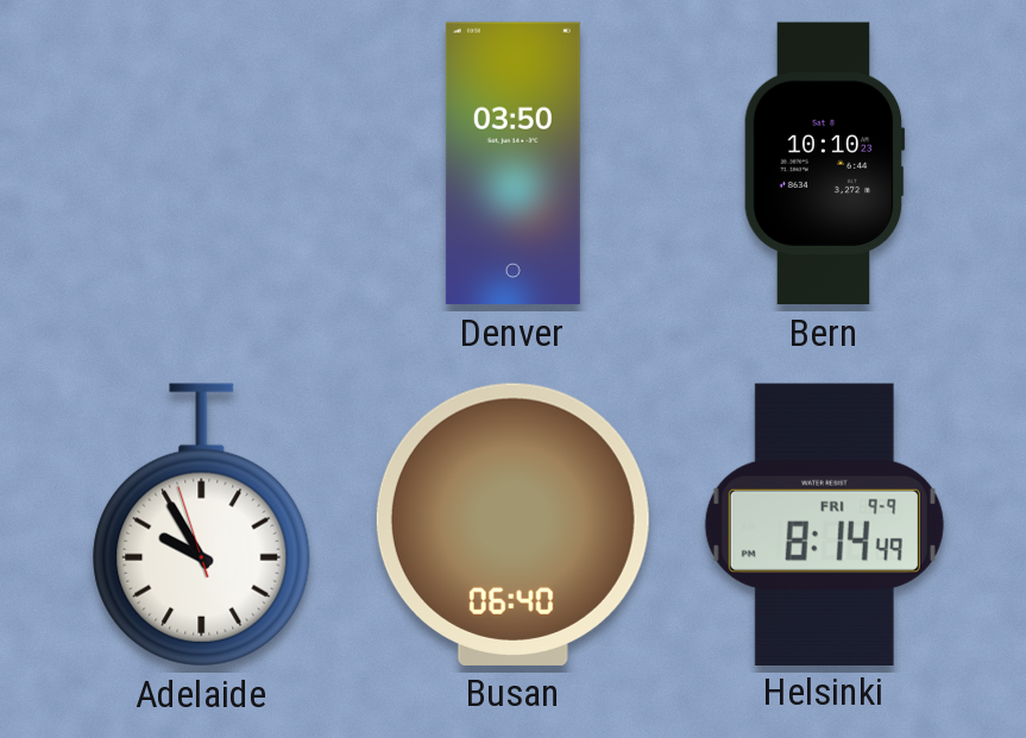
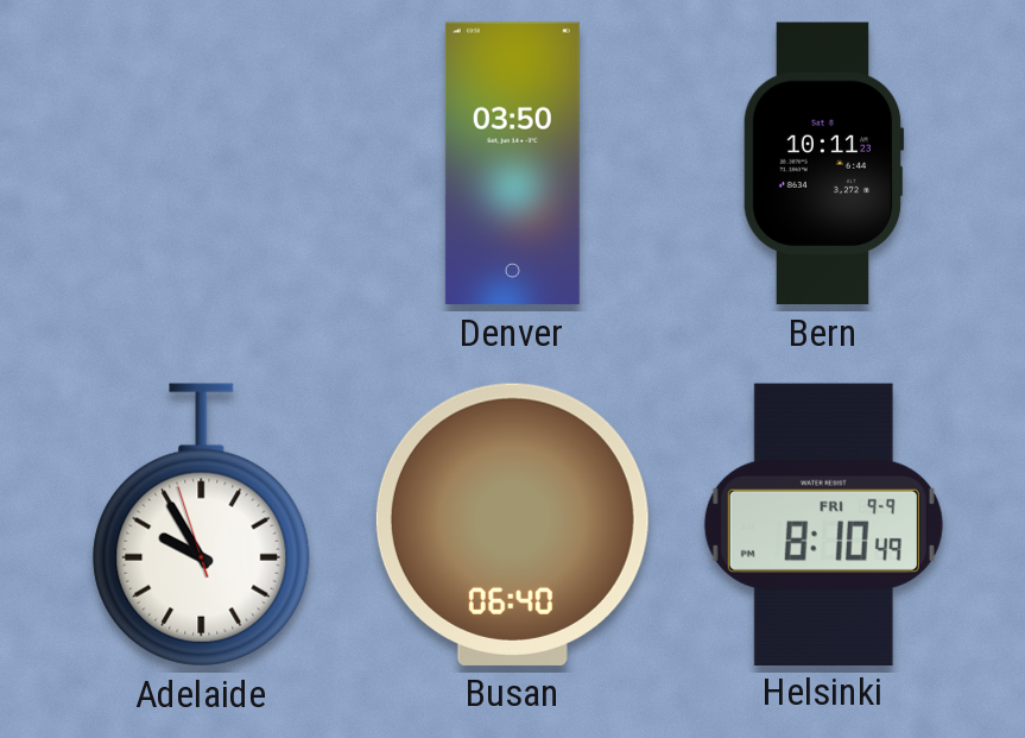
Bern: 10:10 -> 10:11
Helsinki: 8:14 -> 8:10
